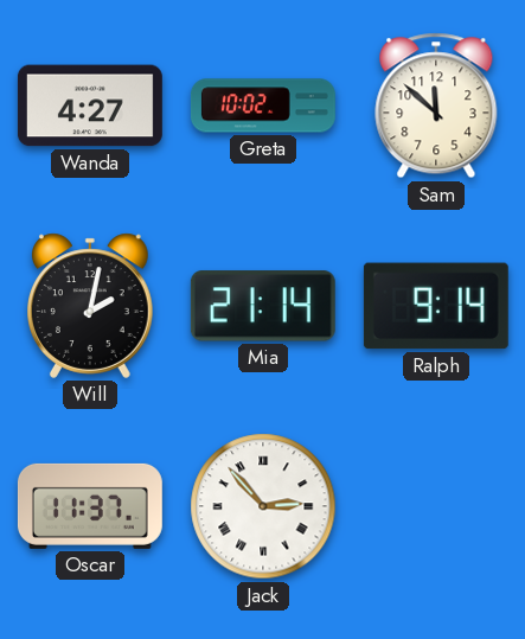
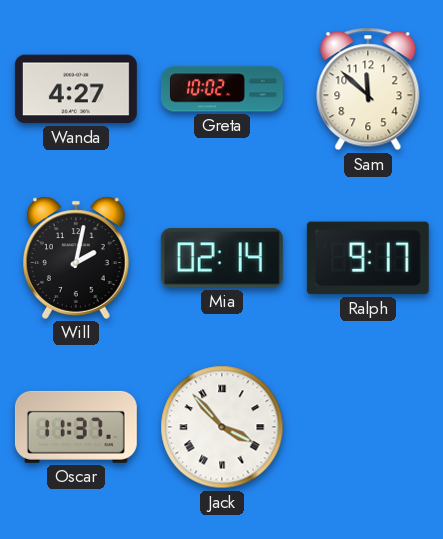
Mia: 21:14 -> 02:14
Ralph: 9:14 -> 9:17
Jack: 2:53 -> 3:53
